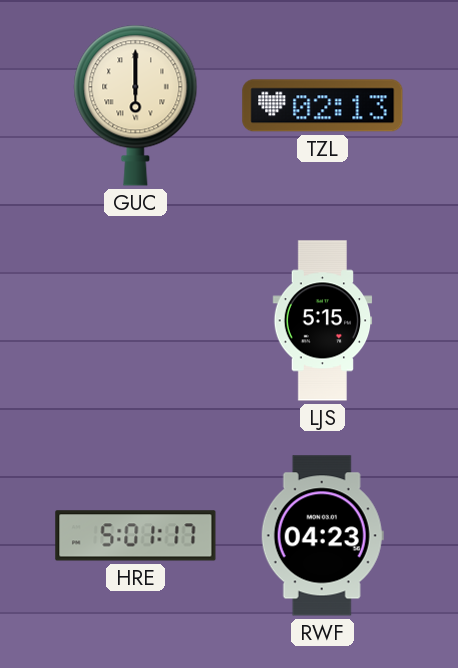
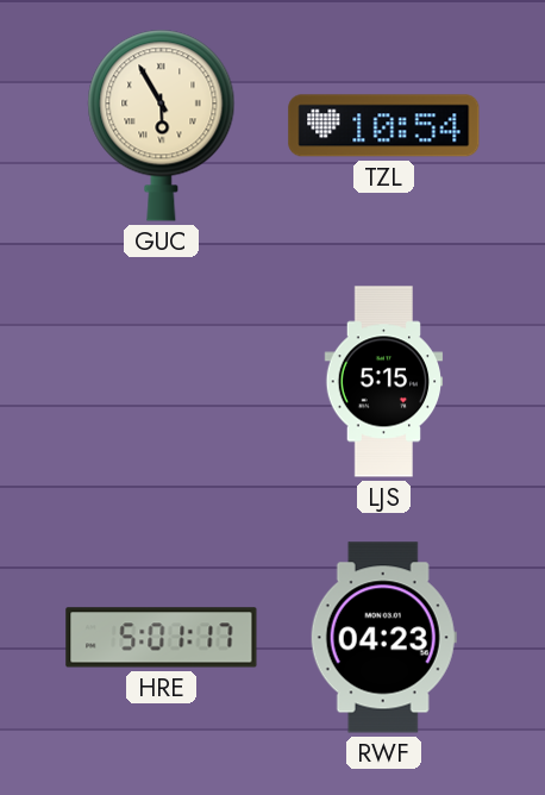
GUC: 6:00 -> 5:55
TZL: 02:13 -> 10:54
